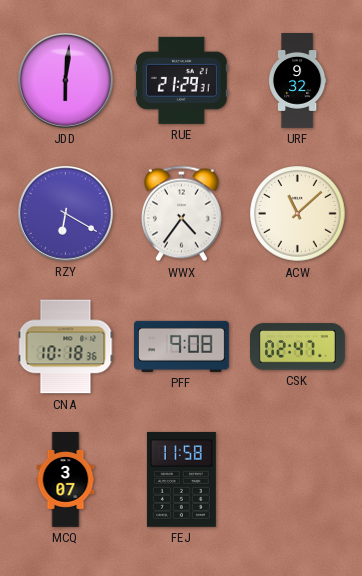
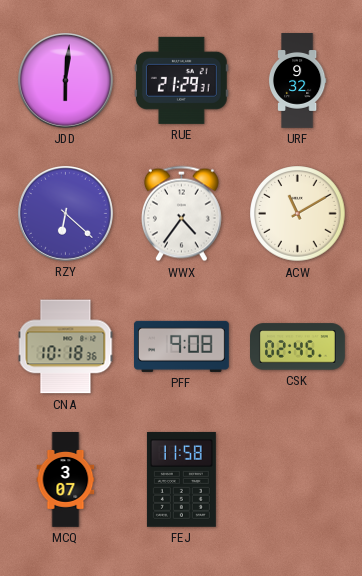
RZY: 6:20 -> 6:22
ACW: 11:08 -> 11:10
CSK: 02:47 -> 02:45
